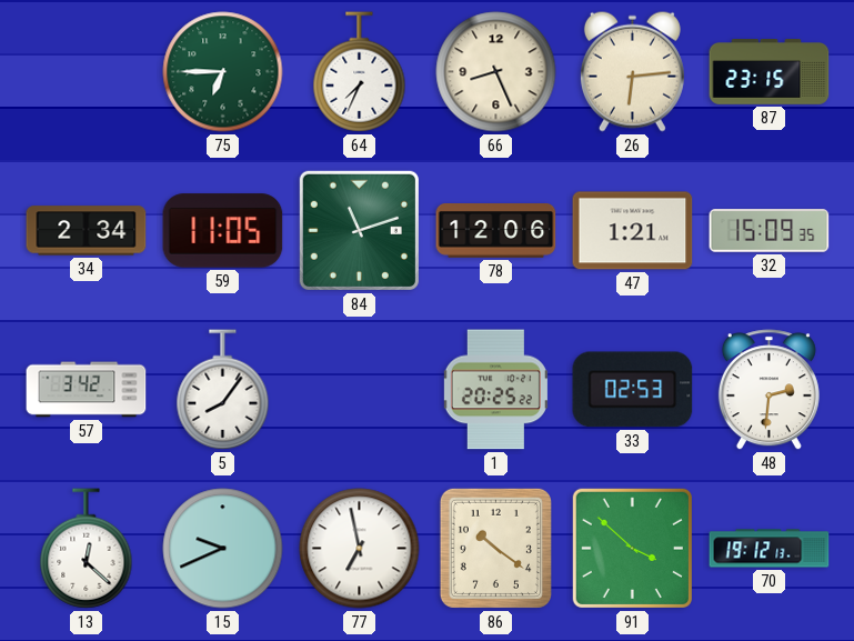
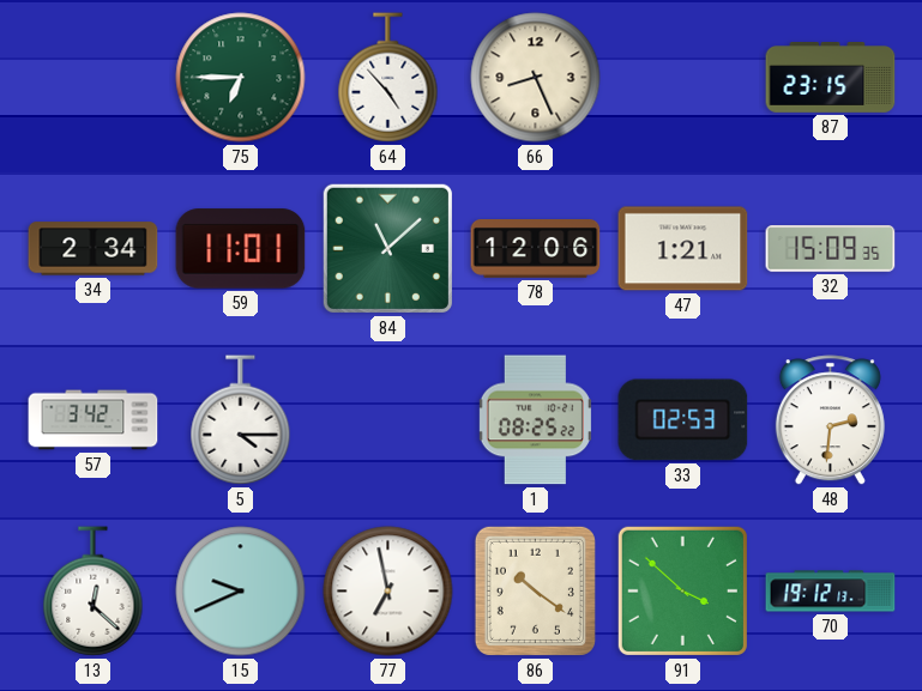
64: 7:34 -> 4:53
26: 6:14 -> none
59: 11:05 -> 11:01
84: 11:12 -> 11:08
5: 8:06 -> 4:15
1: 20:25 -> 08:25
